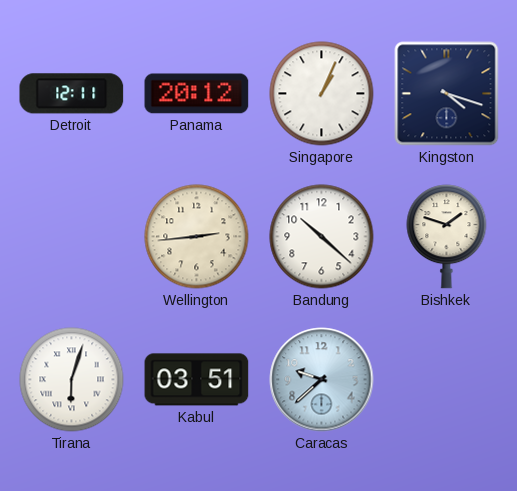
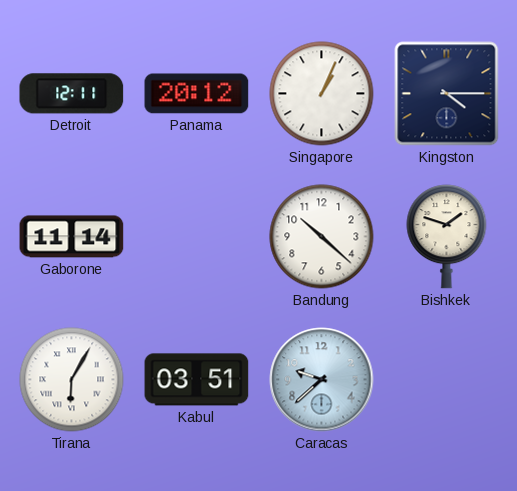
Kingston: 4:18 -> 4:15
Gaborone: none -> 11:14
Wellington: 2:44 -> none
Tirana: 6:03 -> 6:05
